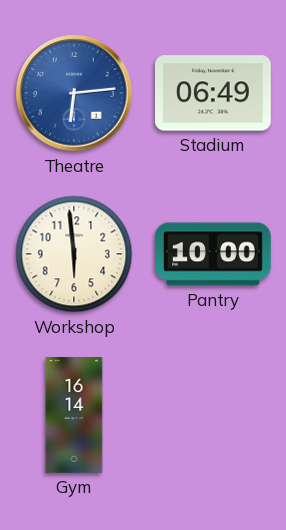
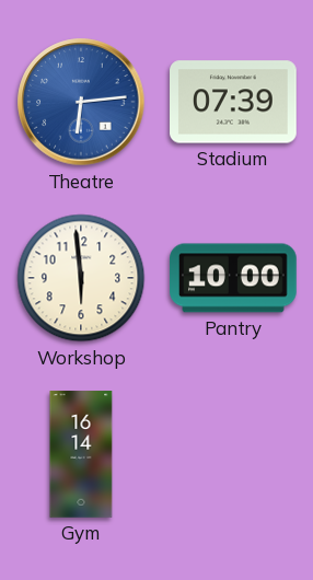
Stadium: 06:49 -> 07:39
